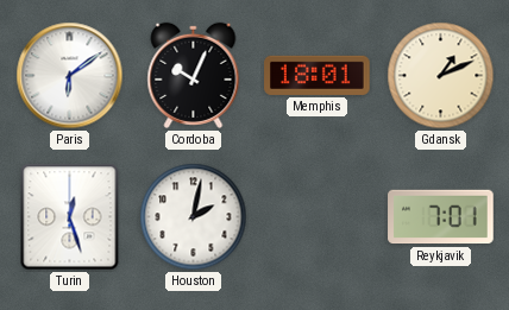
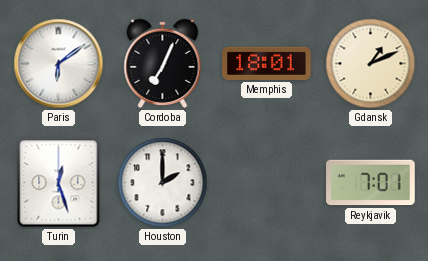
Cordoba: 10:04 -> 7:04
Houston: 2:02 -> 2:00
